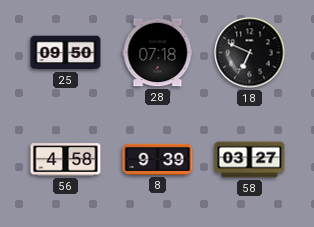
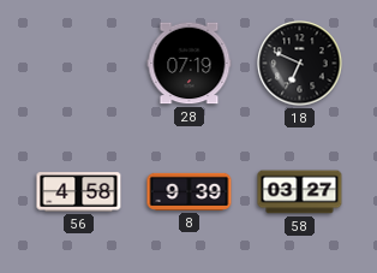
25: 09:50 -> none
28: 07:18 -> 07:19
